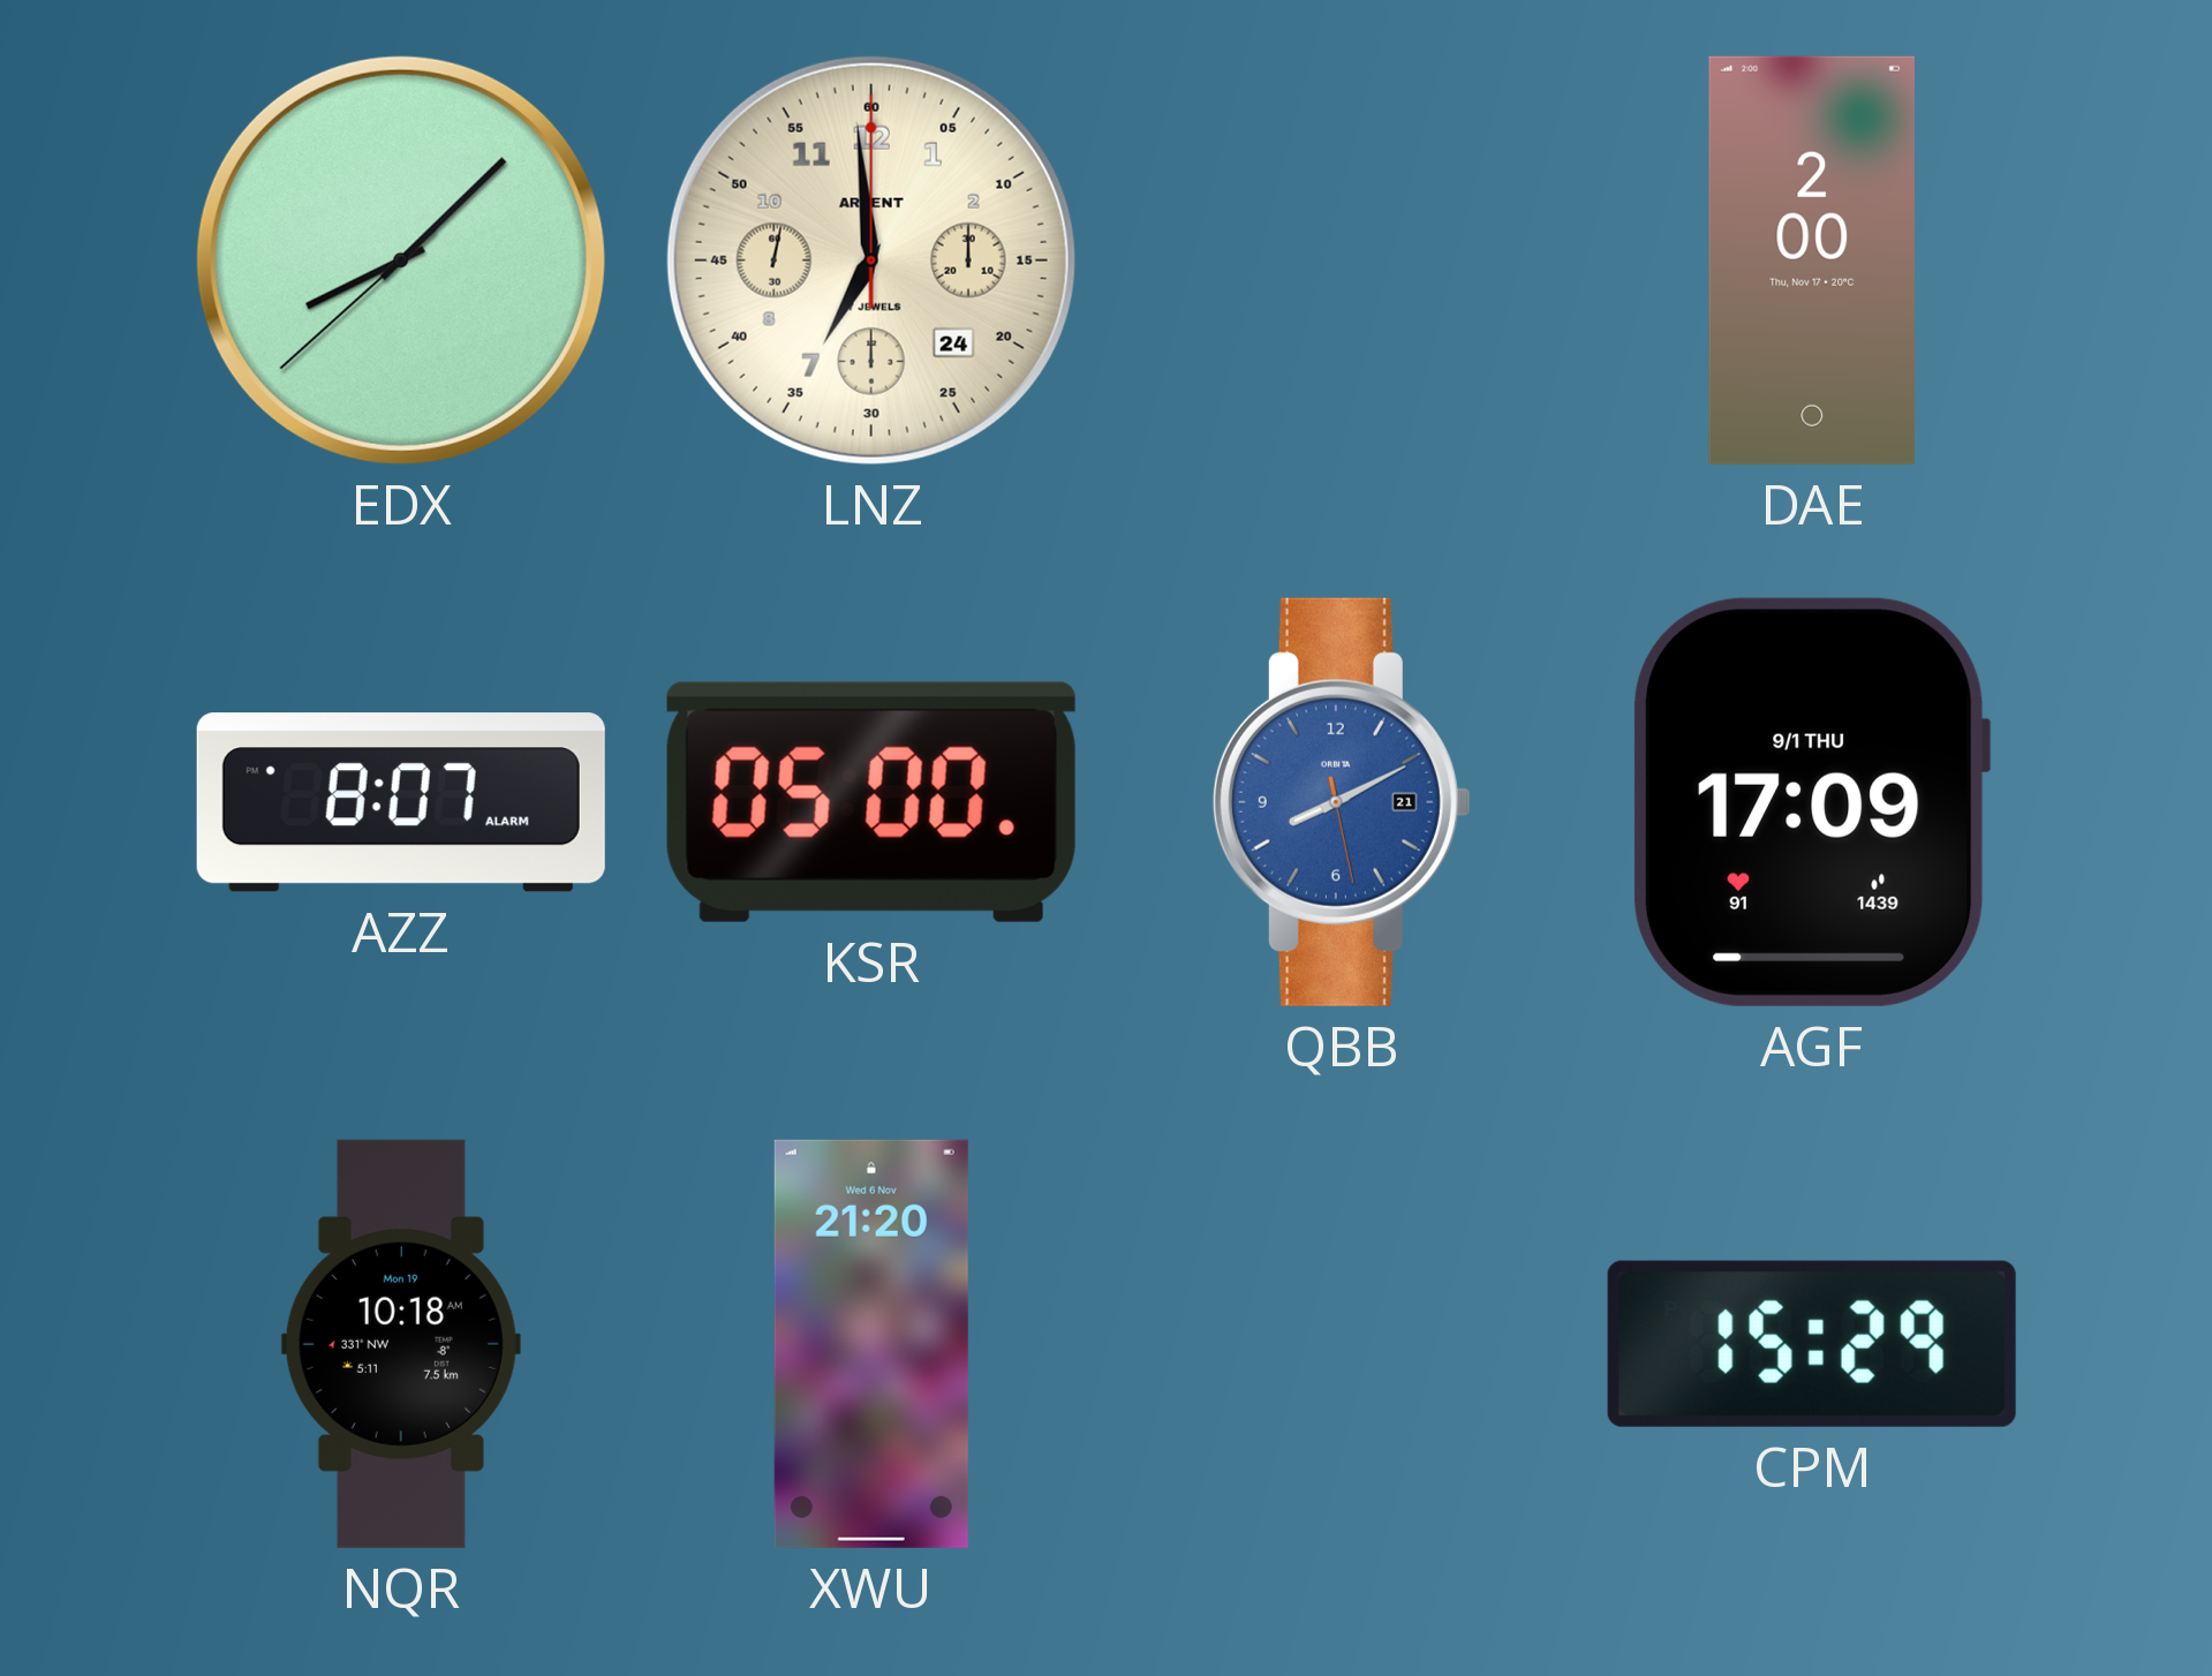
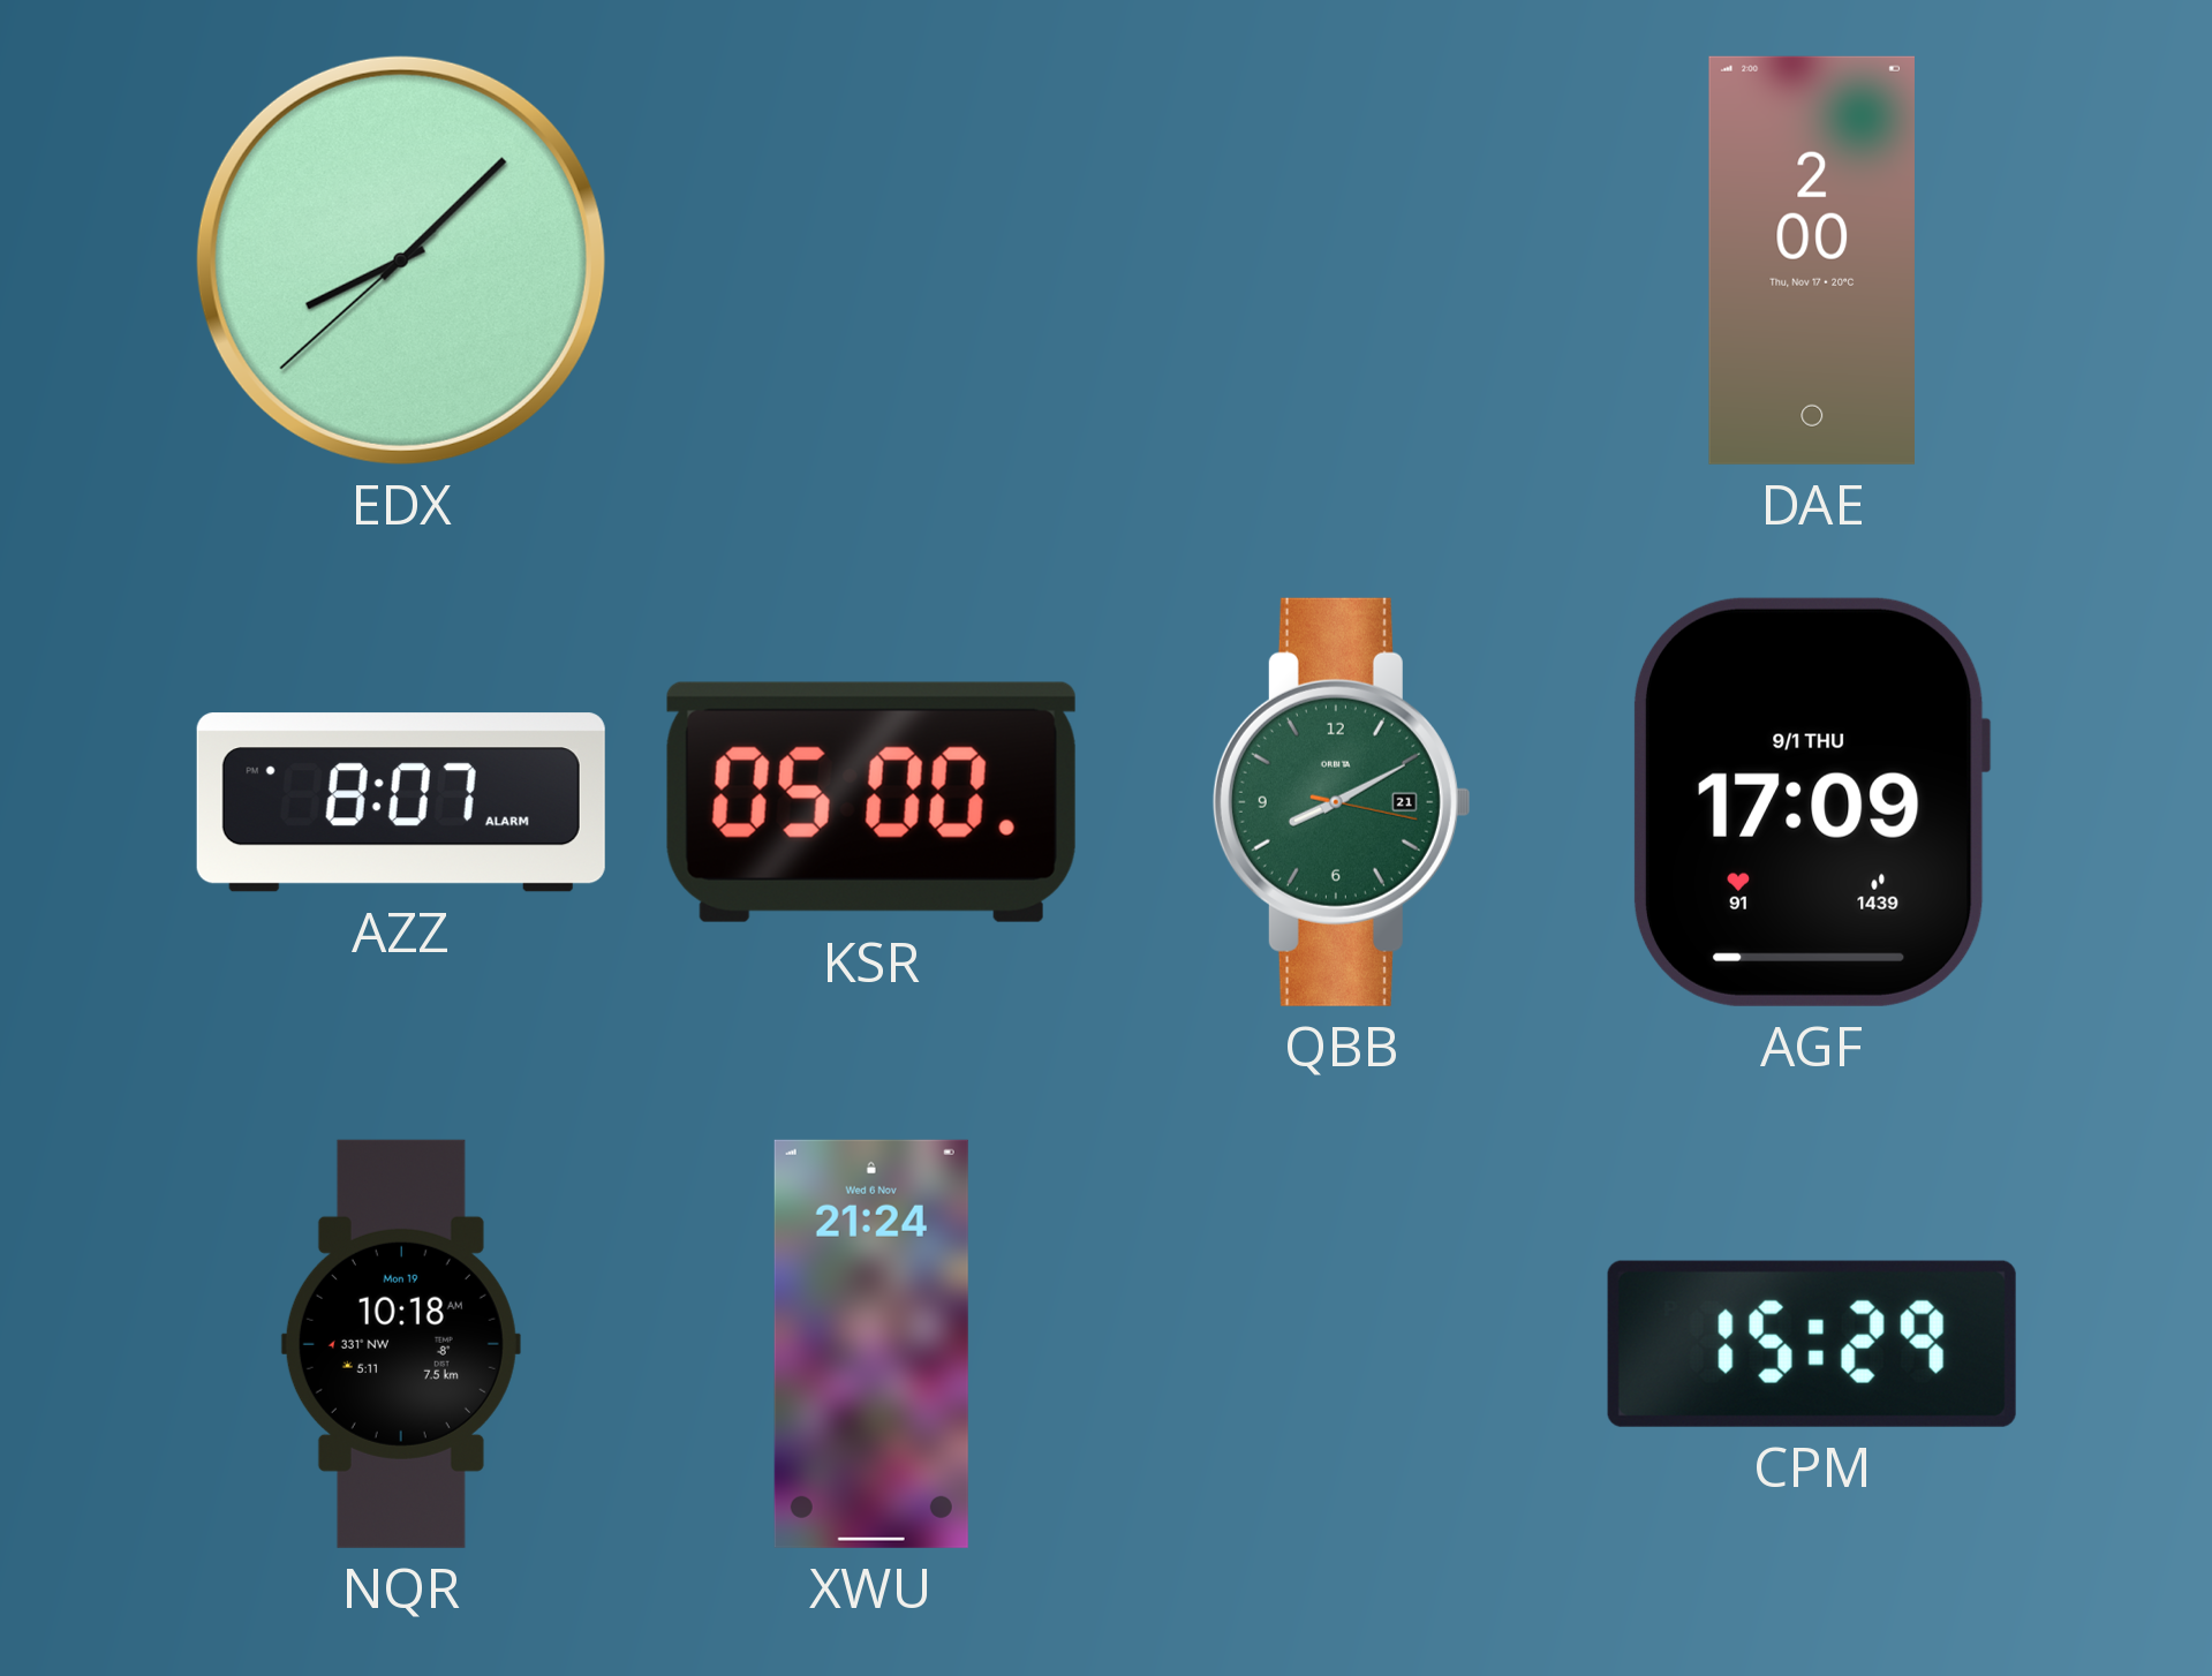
LNZ: 6:59 -> none
QBB: 8:10:28 -> 8:10:17
QBB dial: blue -> green
XWU: 21:20 -> 21:24
